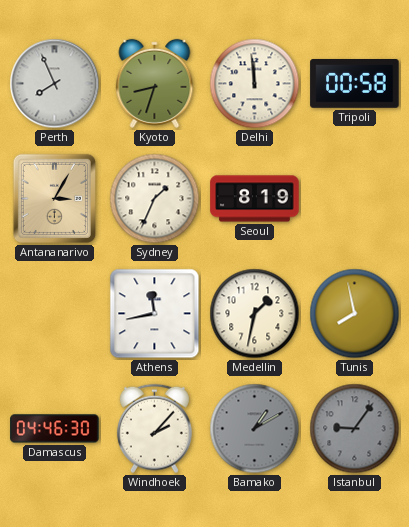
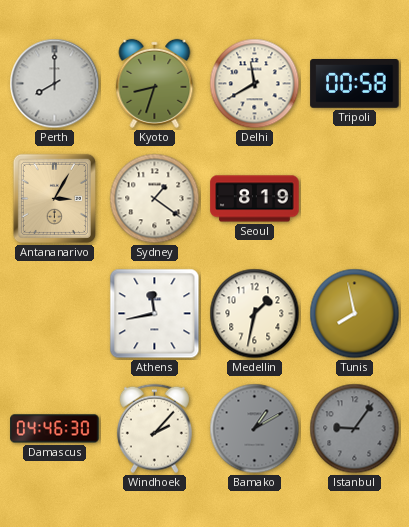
Perth: 7:56 -> 8:00
Delhi: 11:59 -> 11:40
Sydney: 1:34 -> 1:21
